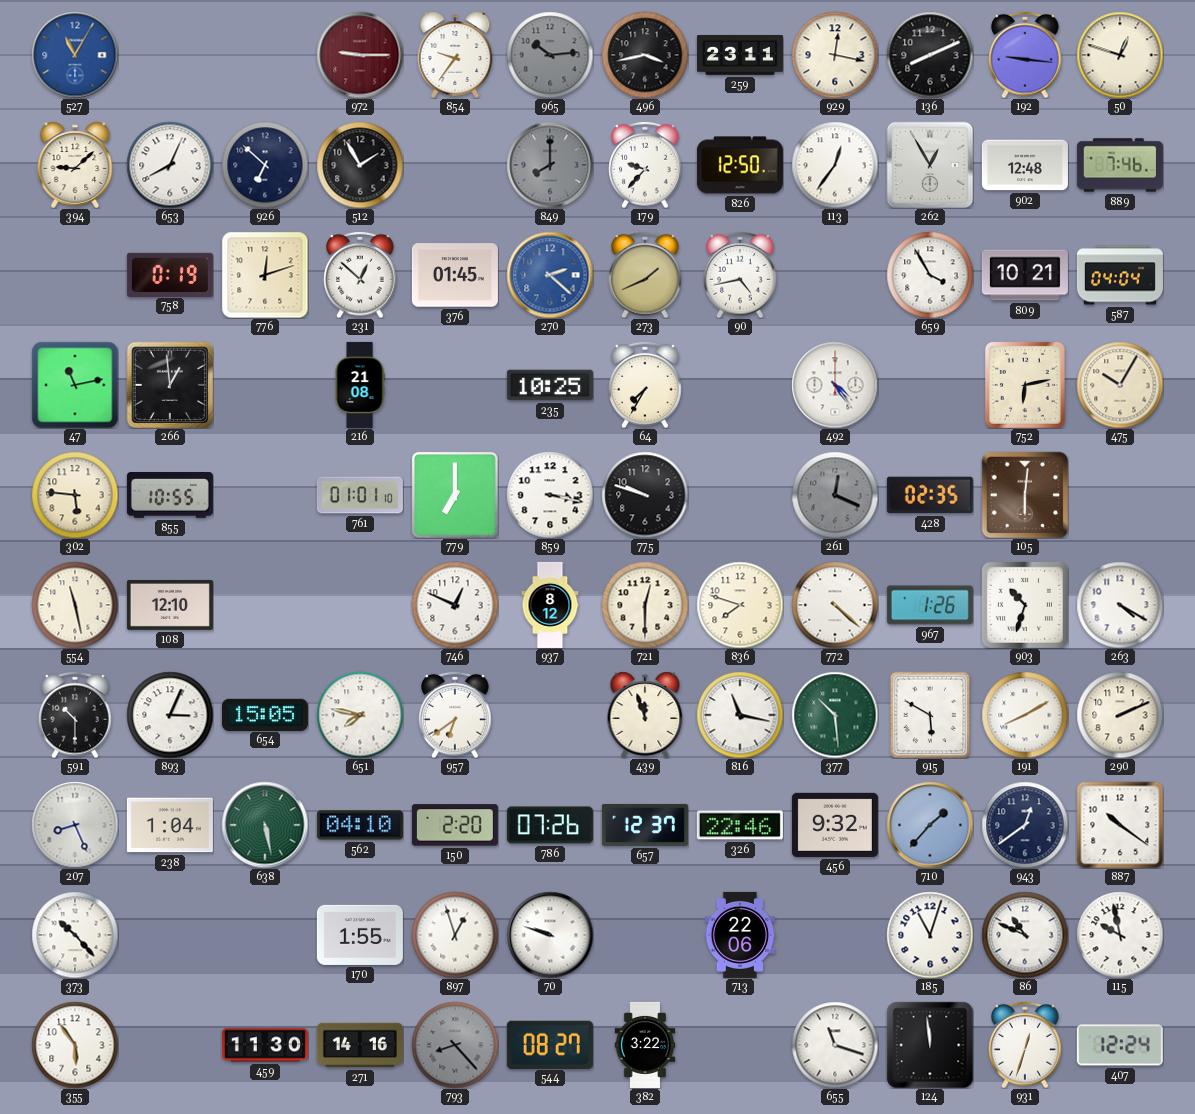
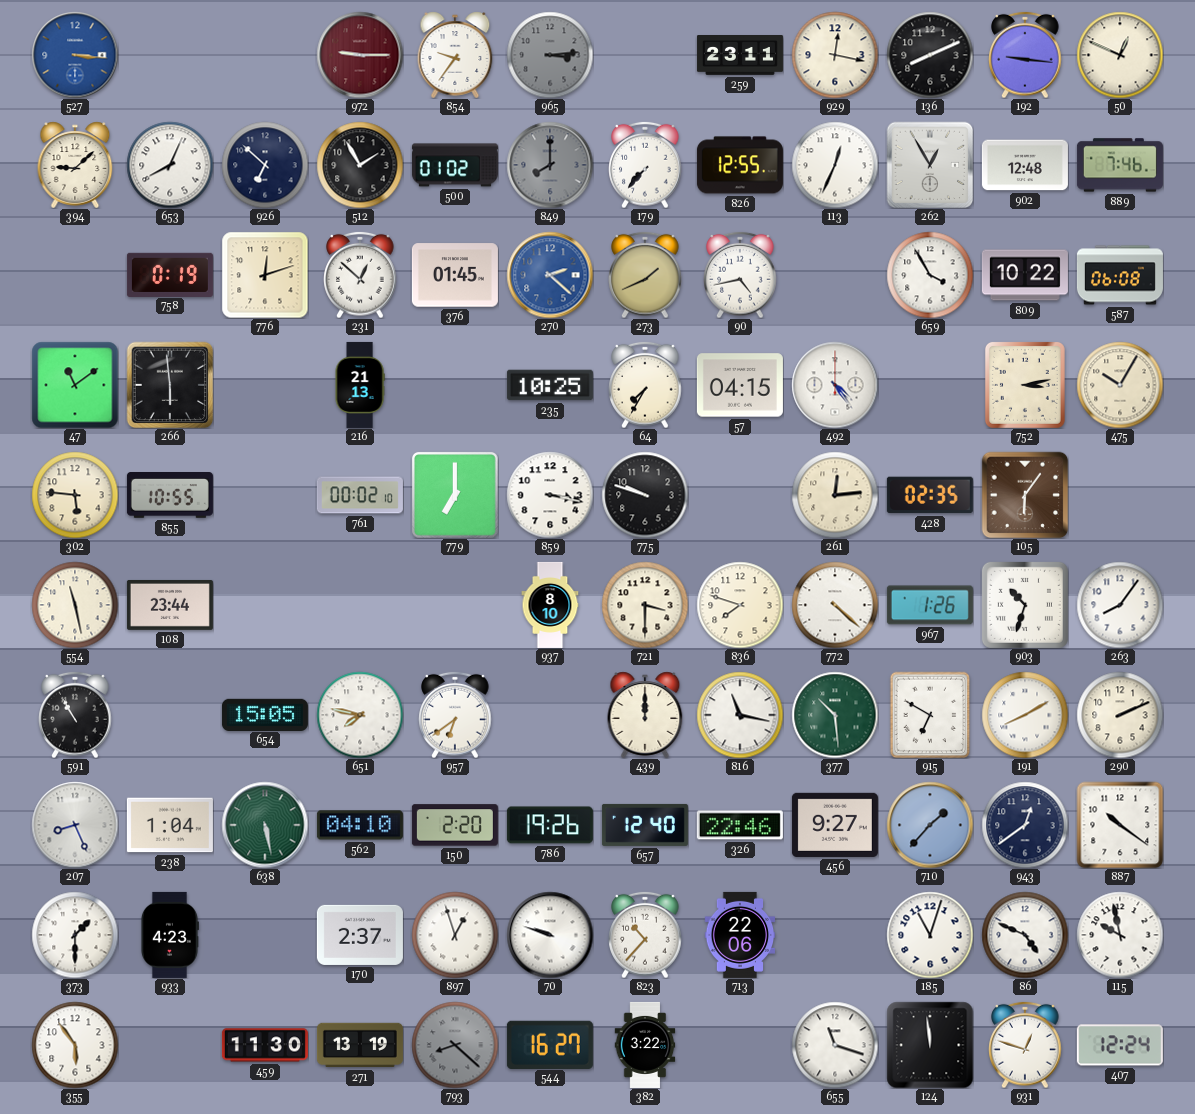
527: 11:05 -> 3:16
965: 10:14 -> 3:14
496: 3:43 -> none
50: 12:48 -> 12:49
500: none -> 01:02
179: 9:37 -> 7:37
826: 12:50 -> 12:55
113: 12:36 -> 12:34
809: 10:21 -> 10:22
587: 04:04 -> 06:08
47: 11:13 -> 11:09
266: 12:59 -> 5:59
216: 21:08 -> 21:13
57: none -> 04:15
752: 6:13 -> 3:13
761: 01:01 -> 00:02
261: 12:19 -> 12:14
261 dial: grey -> cream
105: 6:01 -> 6:06
108: 12:10 -> 23:44
746: 12:49 -> none
937: 8:12 -> 8:10
721: 12:30 -> 3:30
263: 4:20 -> 8:06
591: 10:30 -> 10:55
893: 3:04 -> none
439: 11:57 -> 12:00
915: 5:50 -> 6:50
786: 07:26 -> 19:26
657: 12:37 -> 12:40
456: 9:32 -> 9:27
373: 10:23 -> 1:30
933: none -> 4:23
170: 1:55 -> 2:37
823: none -> 10:37
86: 10:49 -> 4:49
271: 14:16 -> 13:19
793: 8:23 -> 8:22
544: 08:27 -> 16:27
931: 12:33 -> 12:48
